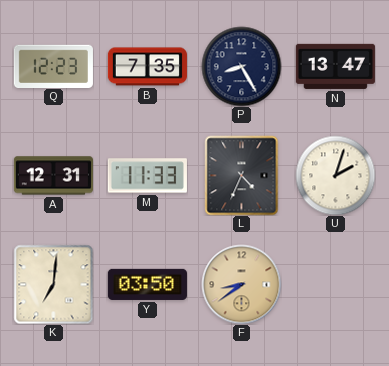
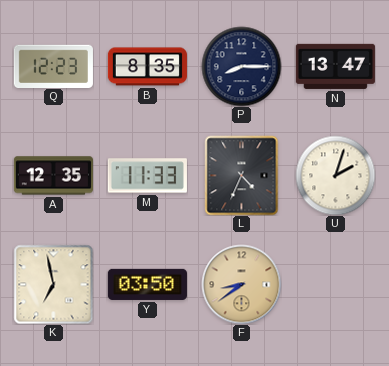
B: 7:35 -> 8:35
P: 8:25 -> 8:15
A: 12:31 -> 12:35
K: 7:01 -> 6:58
